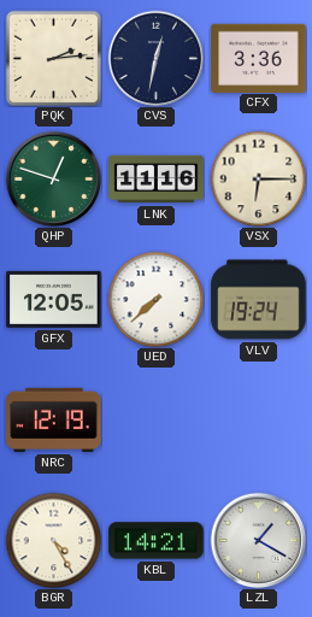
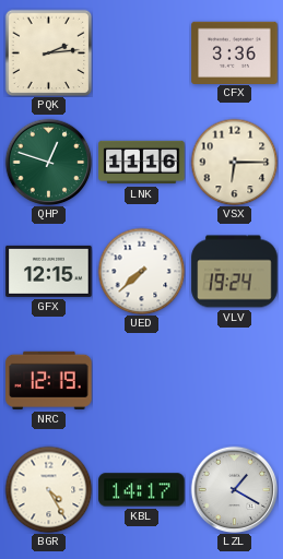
CVS: 12:32 -> none
GFX: 12:05 -> 12:15
KBL: 14:21 -> 14:17
